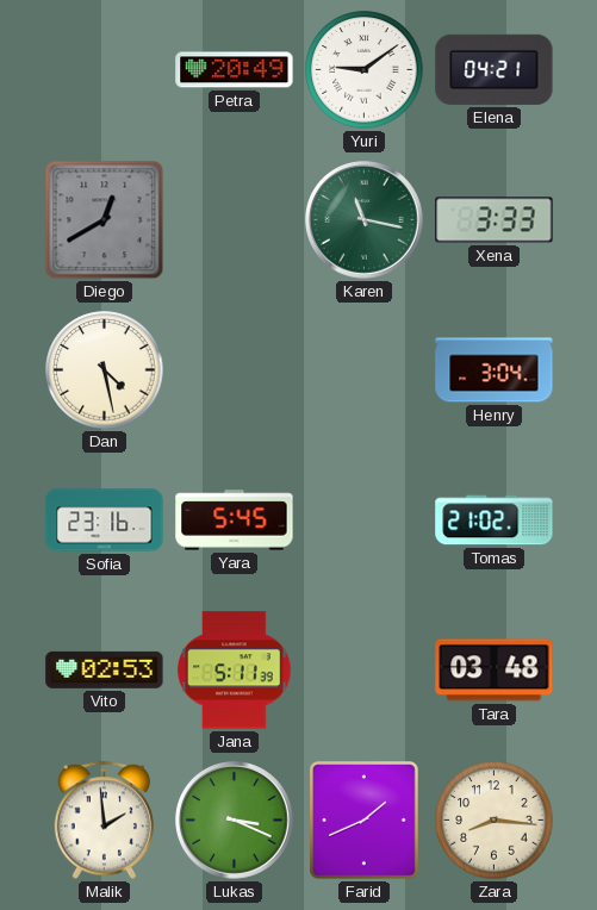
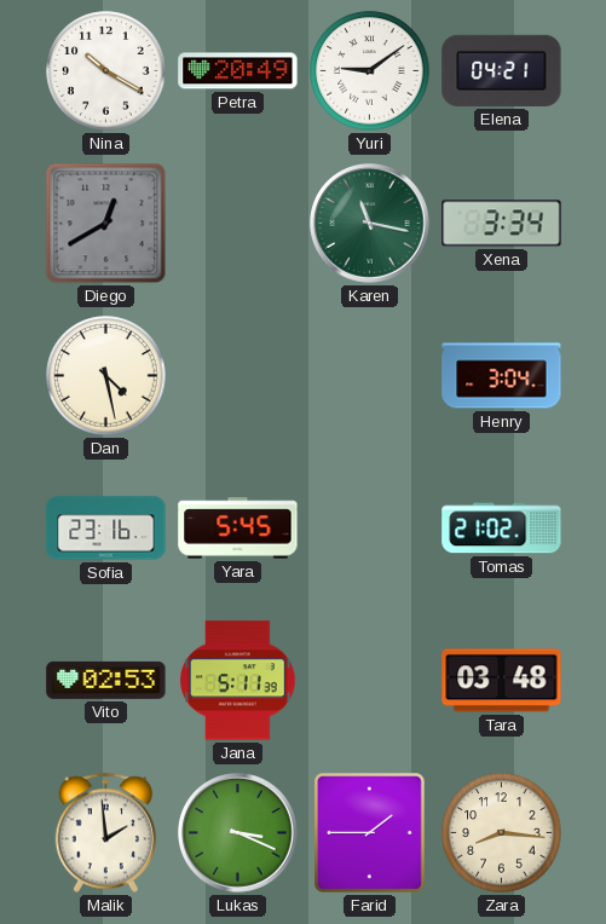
Nina: none -> 10:20
Xena: 3:33 -> 3:34
Farid: 1:41 -> 1:45
